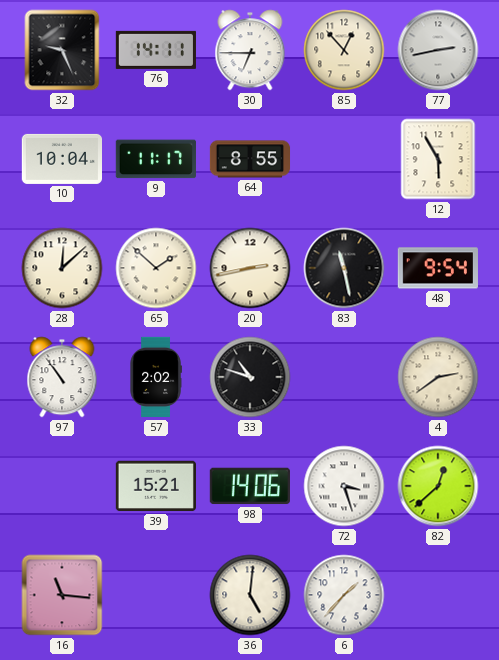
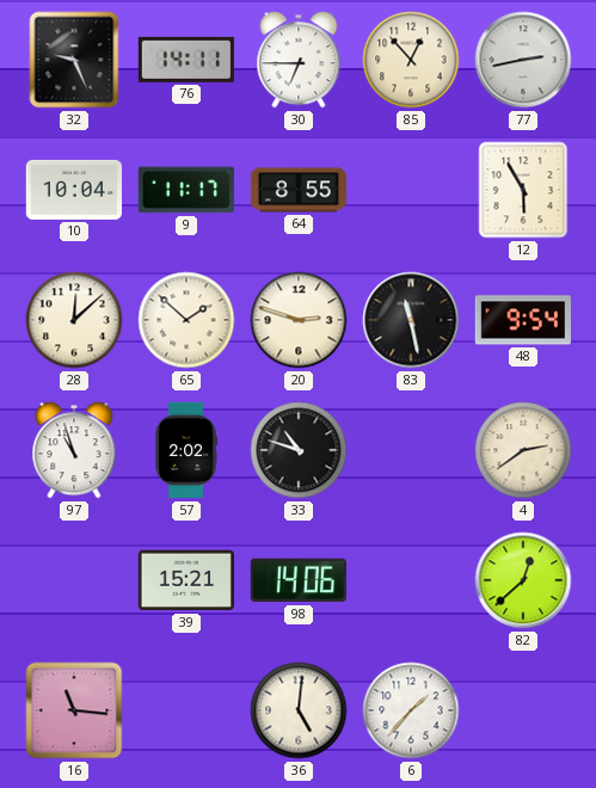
20: 2:43 -> 2:48
97: 10:54 -> 10:57
72: 3:27 -> none
